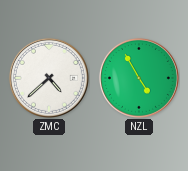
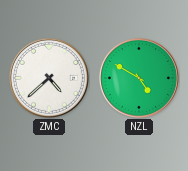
NZL: 4:55 -> 4:50
